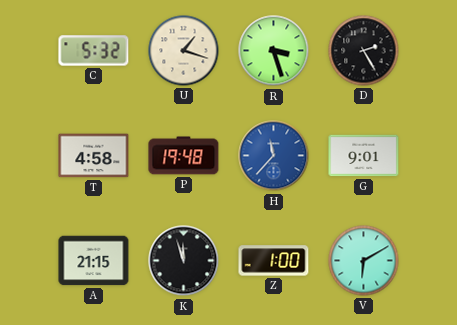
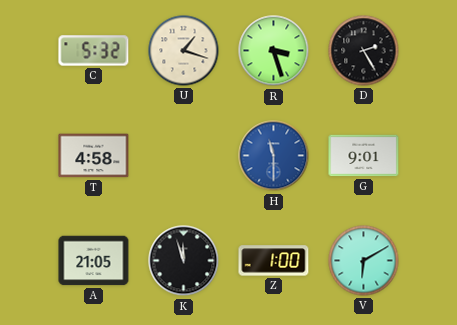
P: 19:48 -> none
H: 11:37 -> 11:30
A: 21:15 -> 21:05
